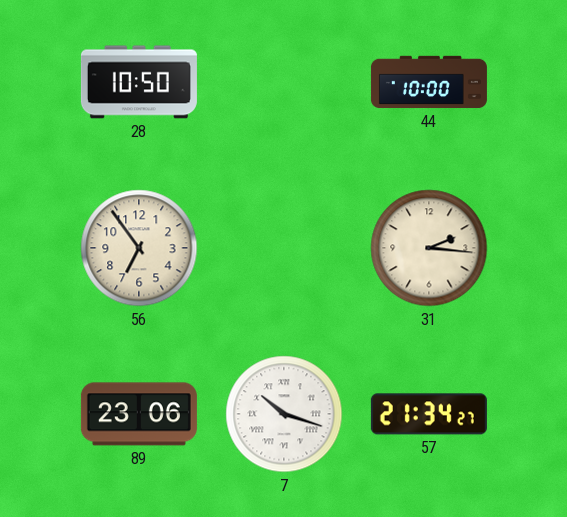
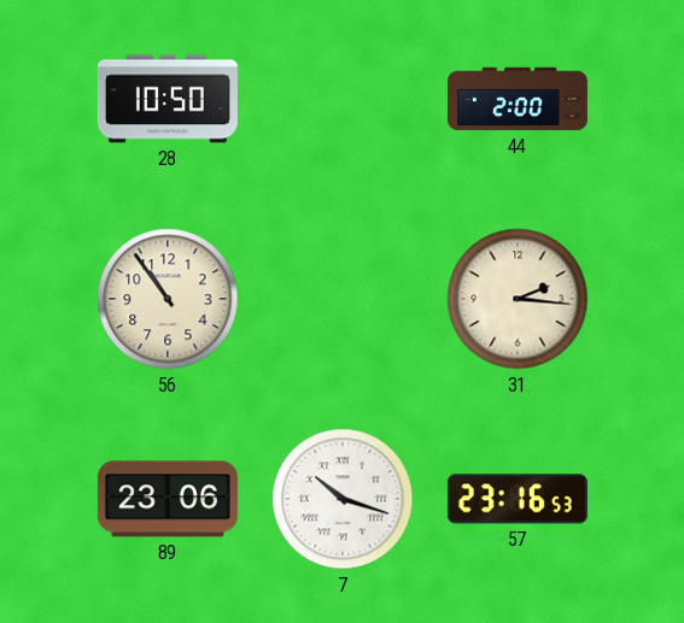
44: 10:00 -> 2:00
56: 6:54 -> 10:54
57: 21:34 -> 23:16
